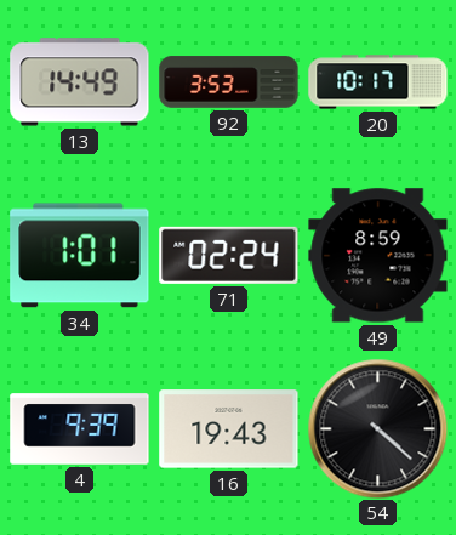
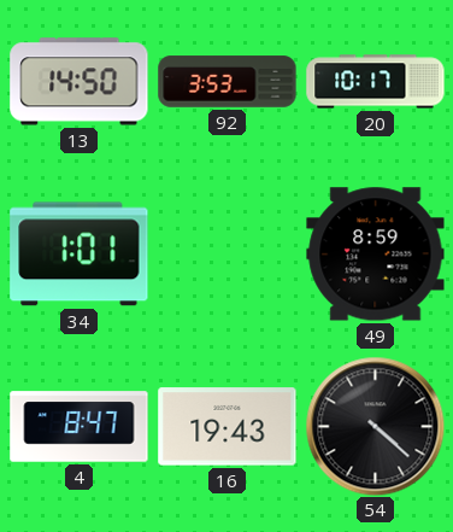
13: 14:49 -> 14:50
71: 02:24 -> none
4: 9:39 -> 8:47
